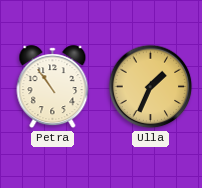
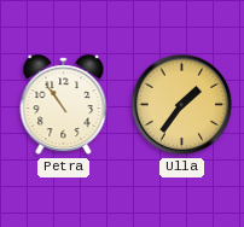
Ulla: 1:34 -> 1:36
